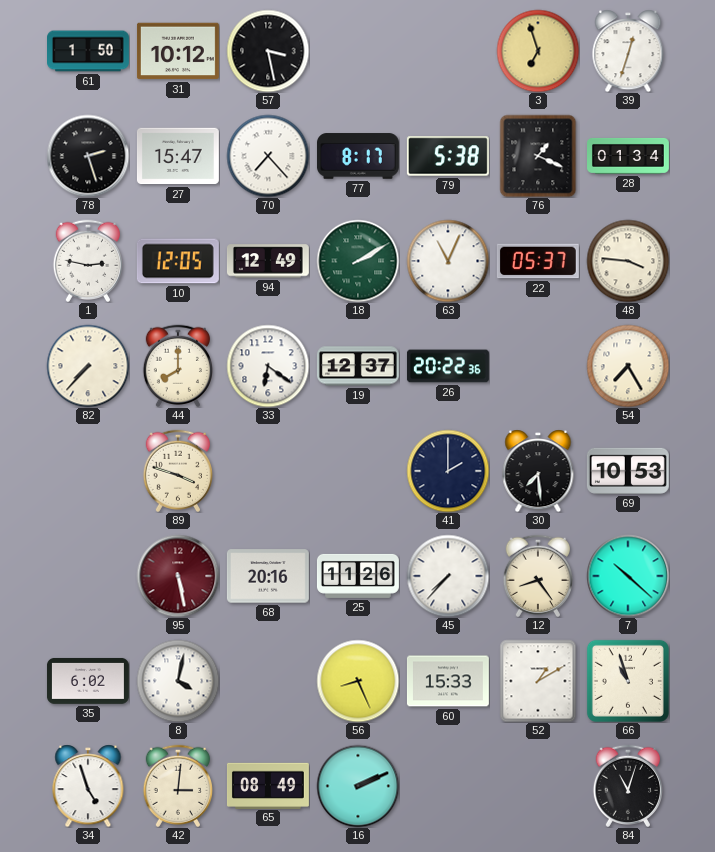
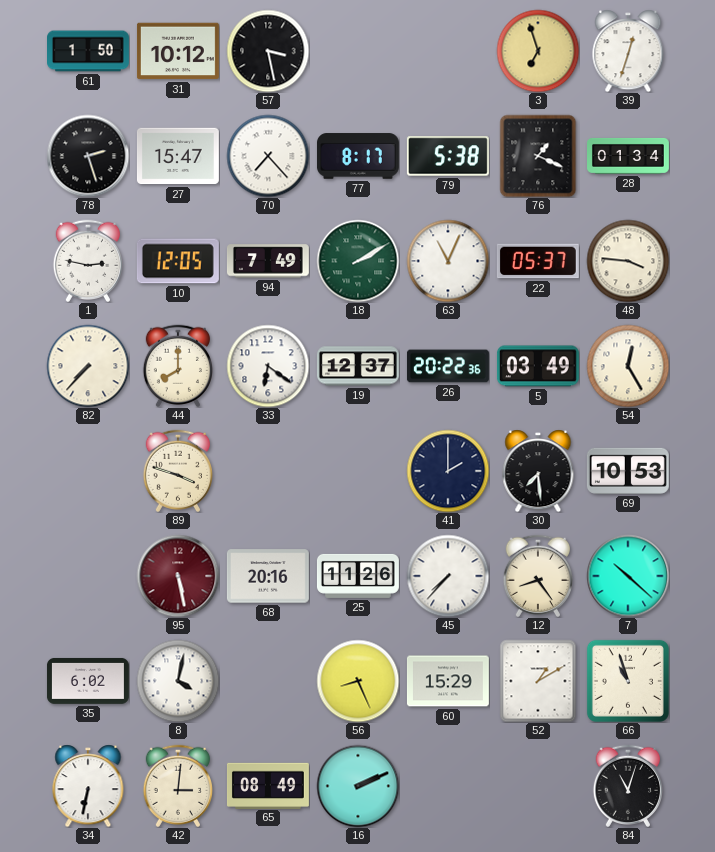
94: 12:49 -> 7:49
5: none -> 03:49
54: 7:25 -> 12:25
60: 15:33 -> 15:29
34: 4:57 -> 6:32
